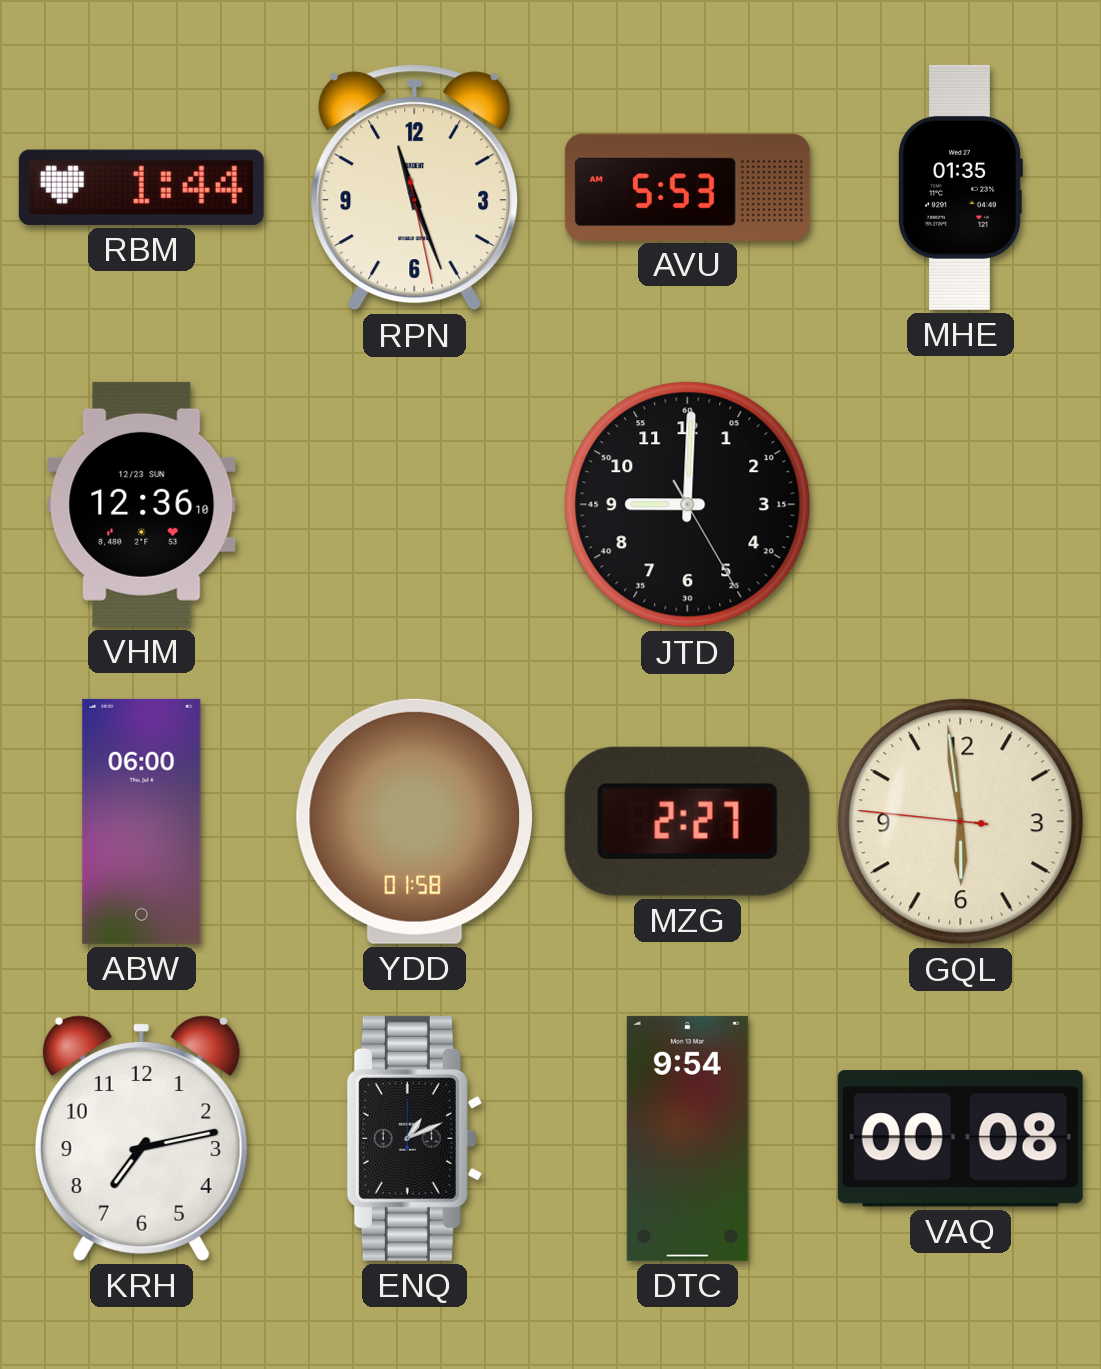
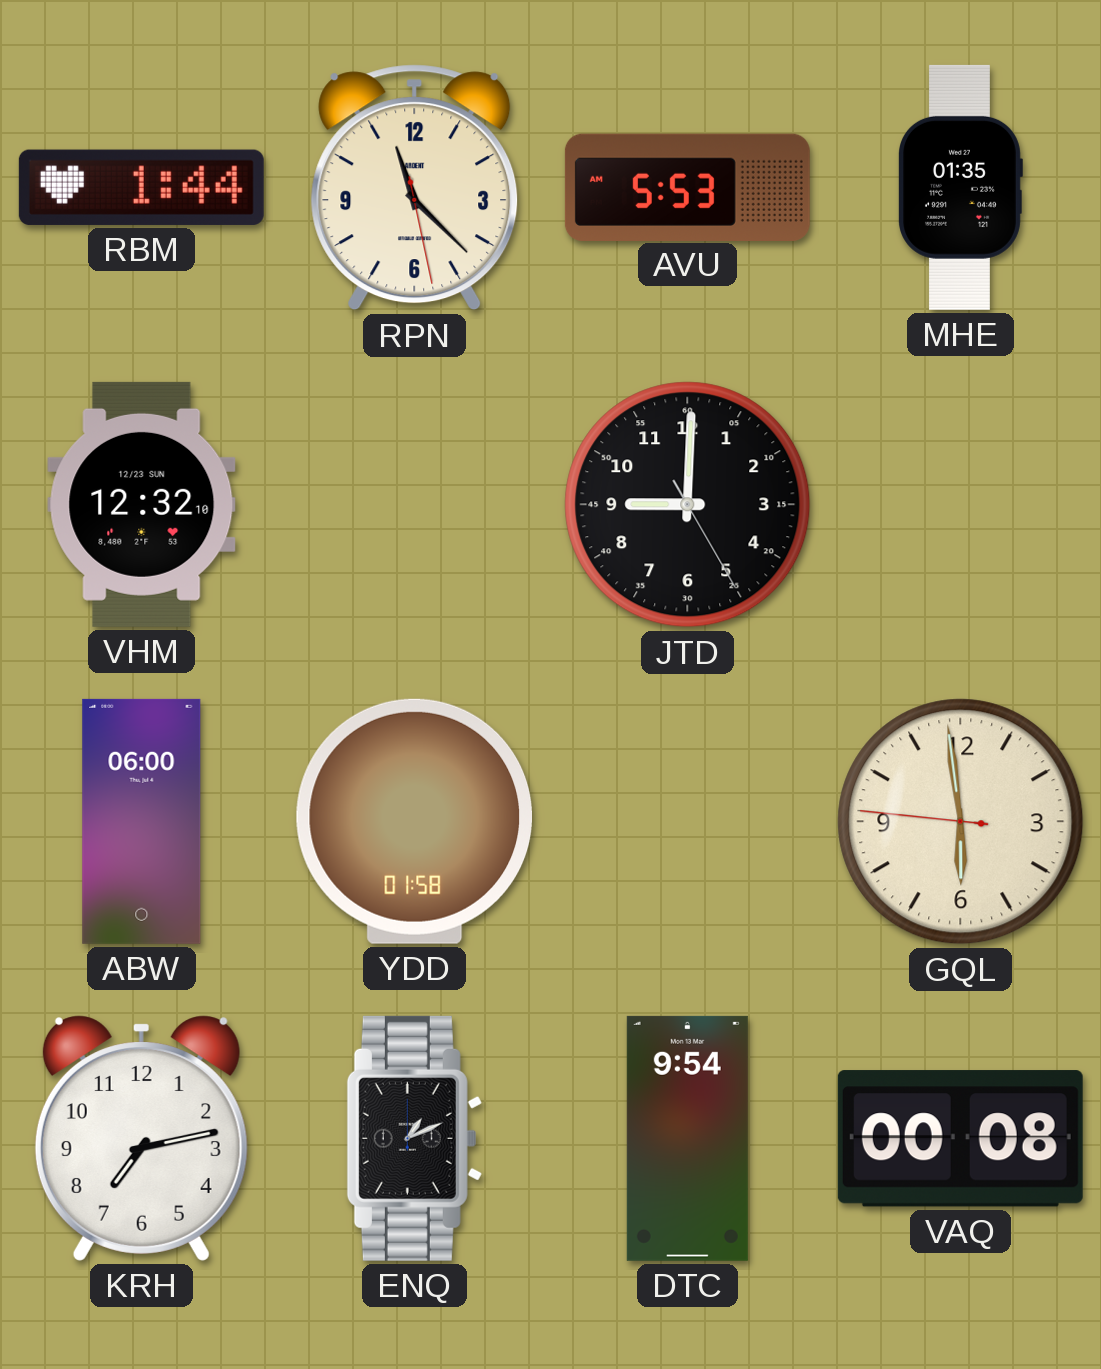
RPN: 11:26 -> 11:22
VHM: 12:36 -> 12:32
MZG: 2:27 -> none
